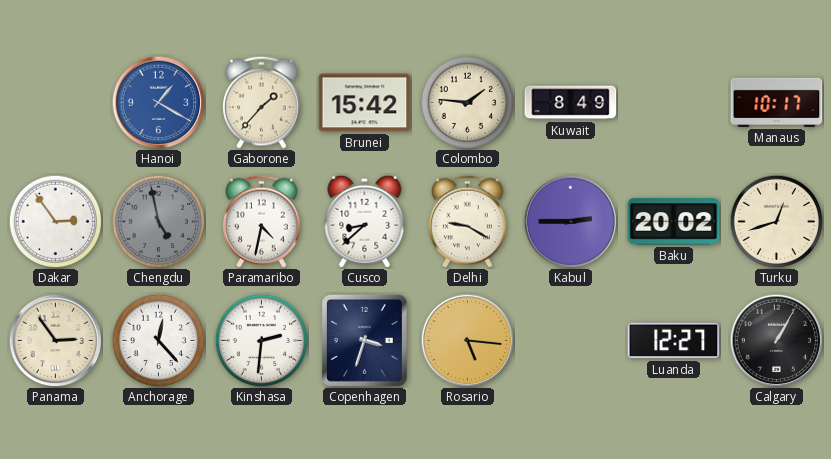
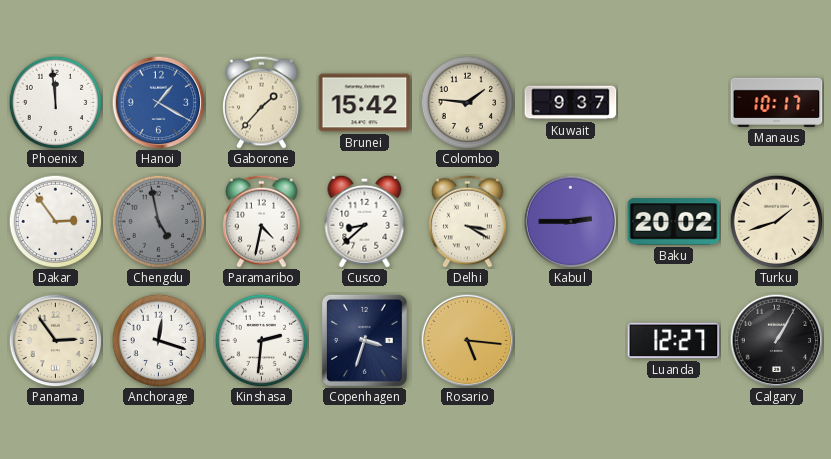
Phoenix: none -> 11:59
Kuwait: 8:49 -> 9:37
Delhi: 9:20 -> 3:20
Turku: 12:42 -> 1:42
Anchorage: 12:23 -> 12:18
